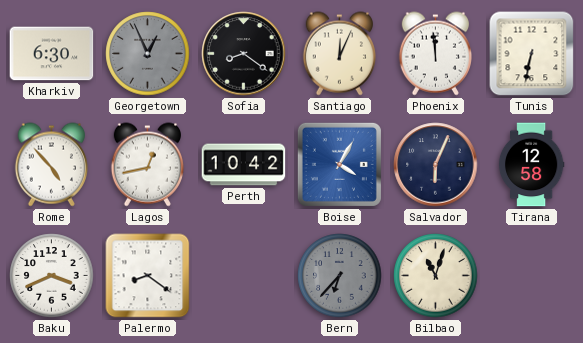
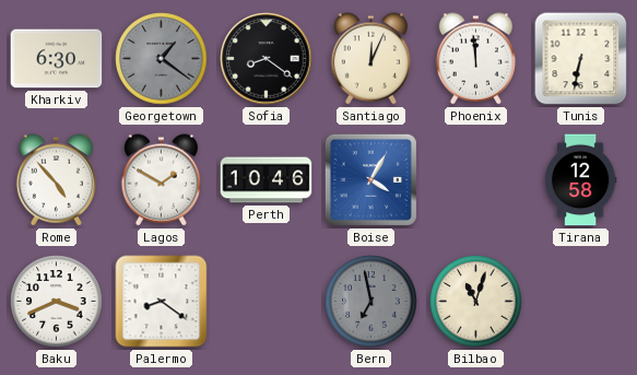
Georgetown: 12:56 -> 1:21
Lagos: 12:43 -> 1:50
Perth: 10:42 -> 10:46
Salvador: 6:04 -> none
Bern: 6:37 -> 6:58
